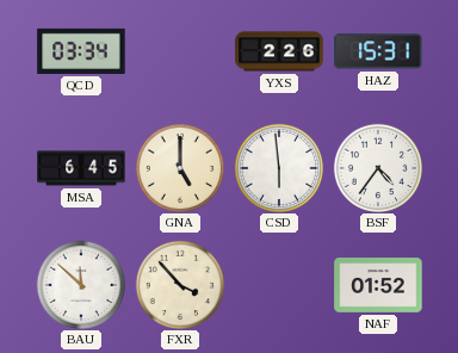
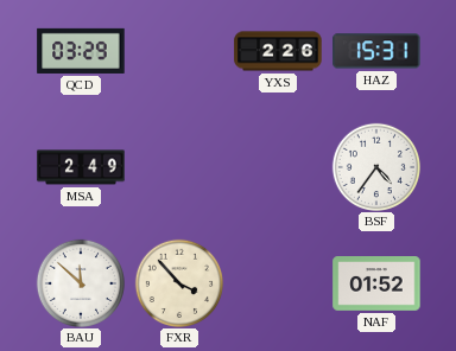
QCD: 03:34 -> 03:29
MSA: 6:45 -> 2:49
GNA: 5:00 -> none
CSD: 5:59 -> none
